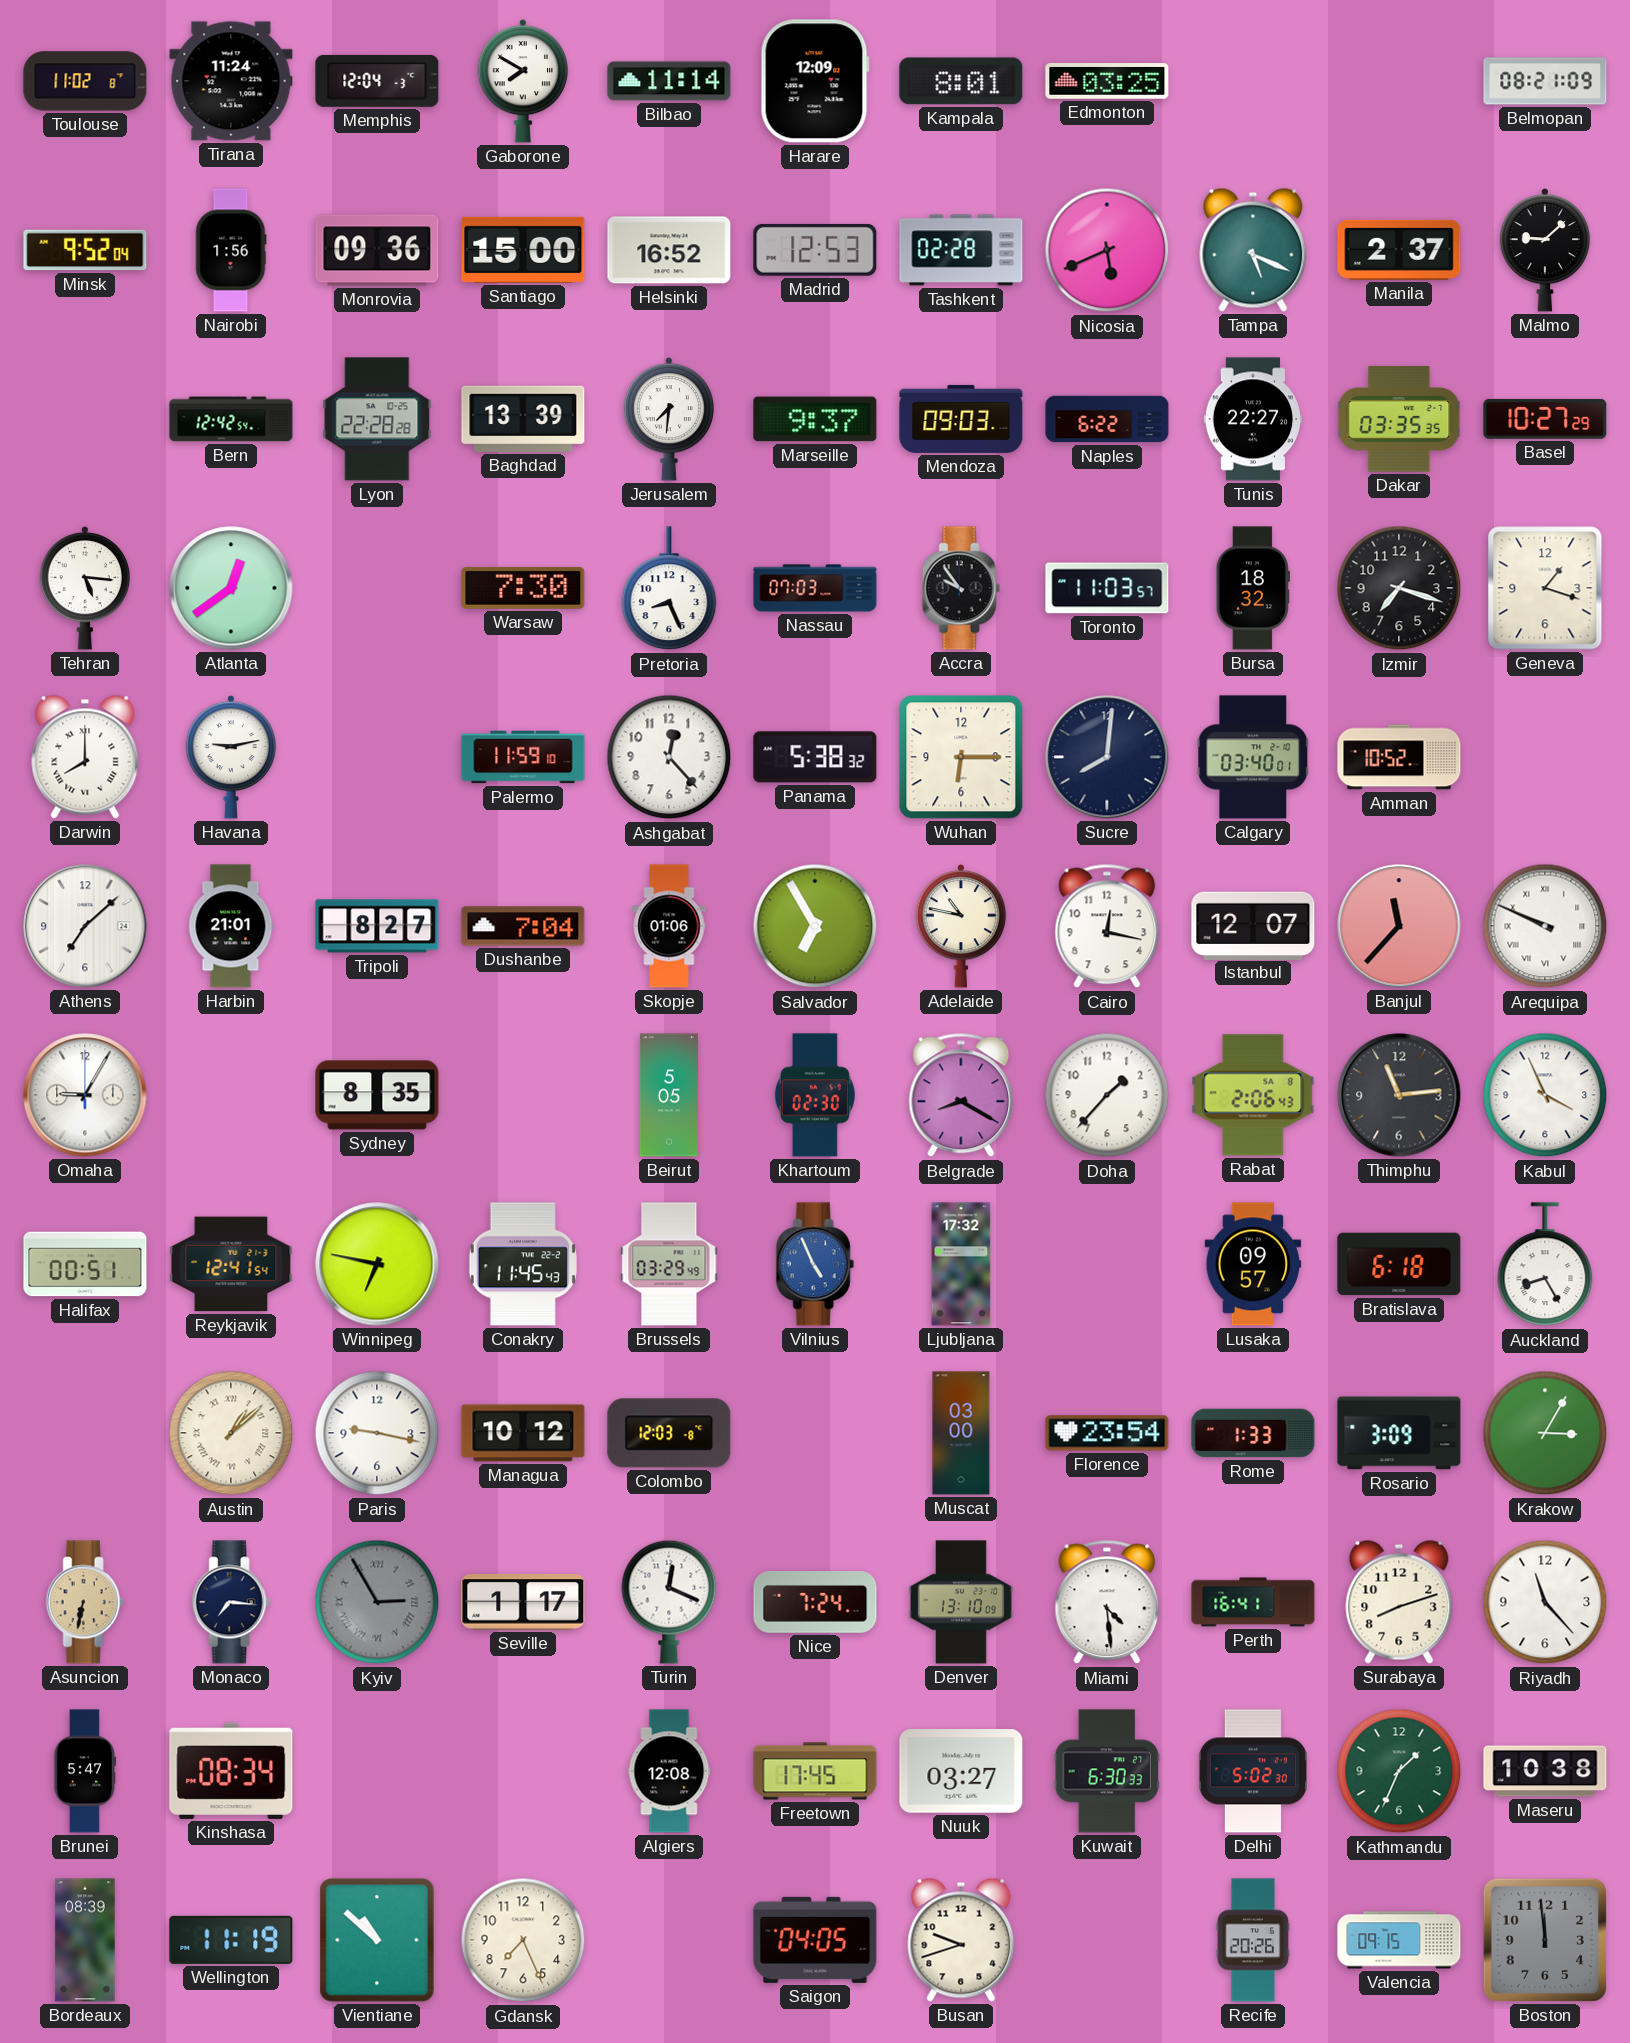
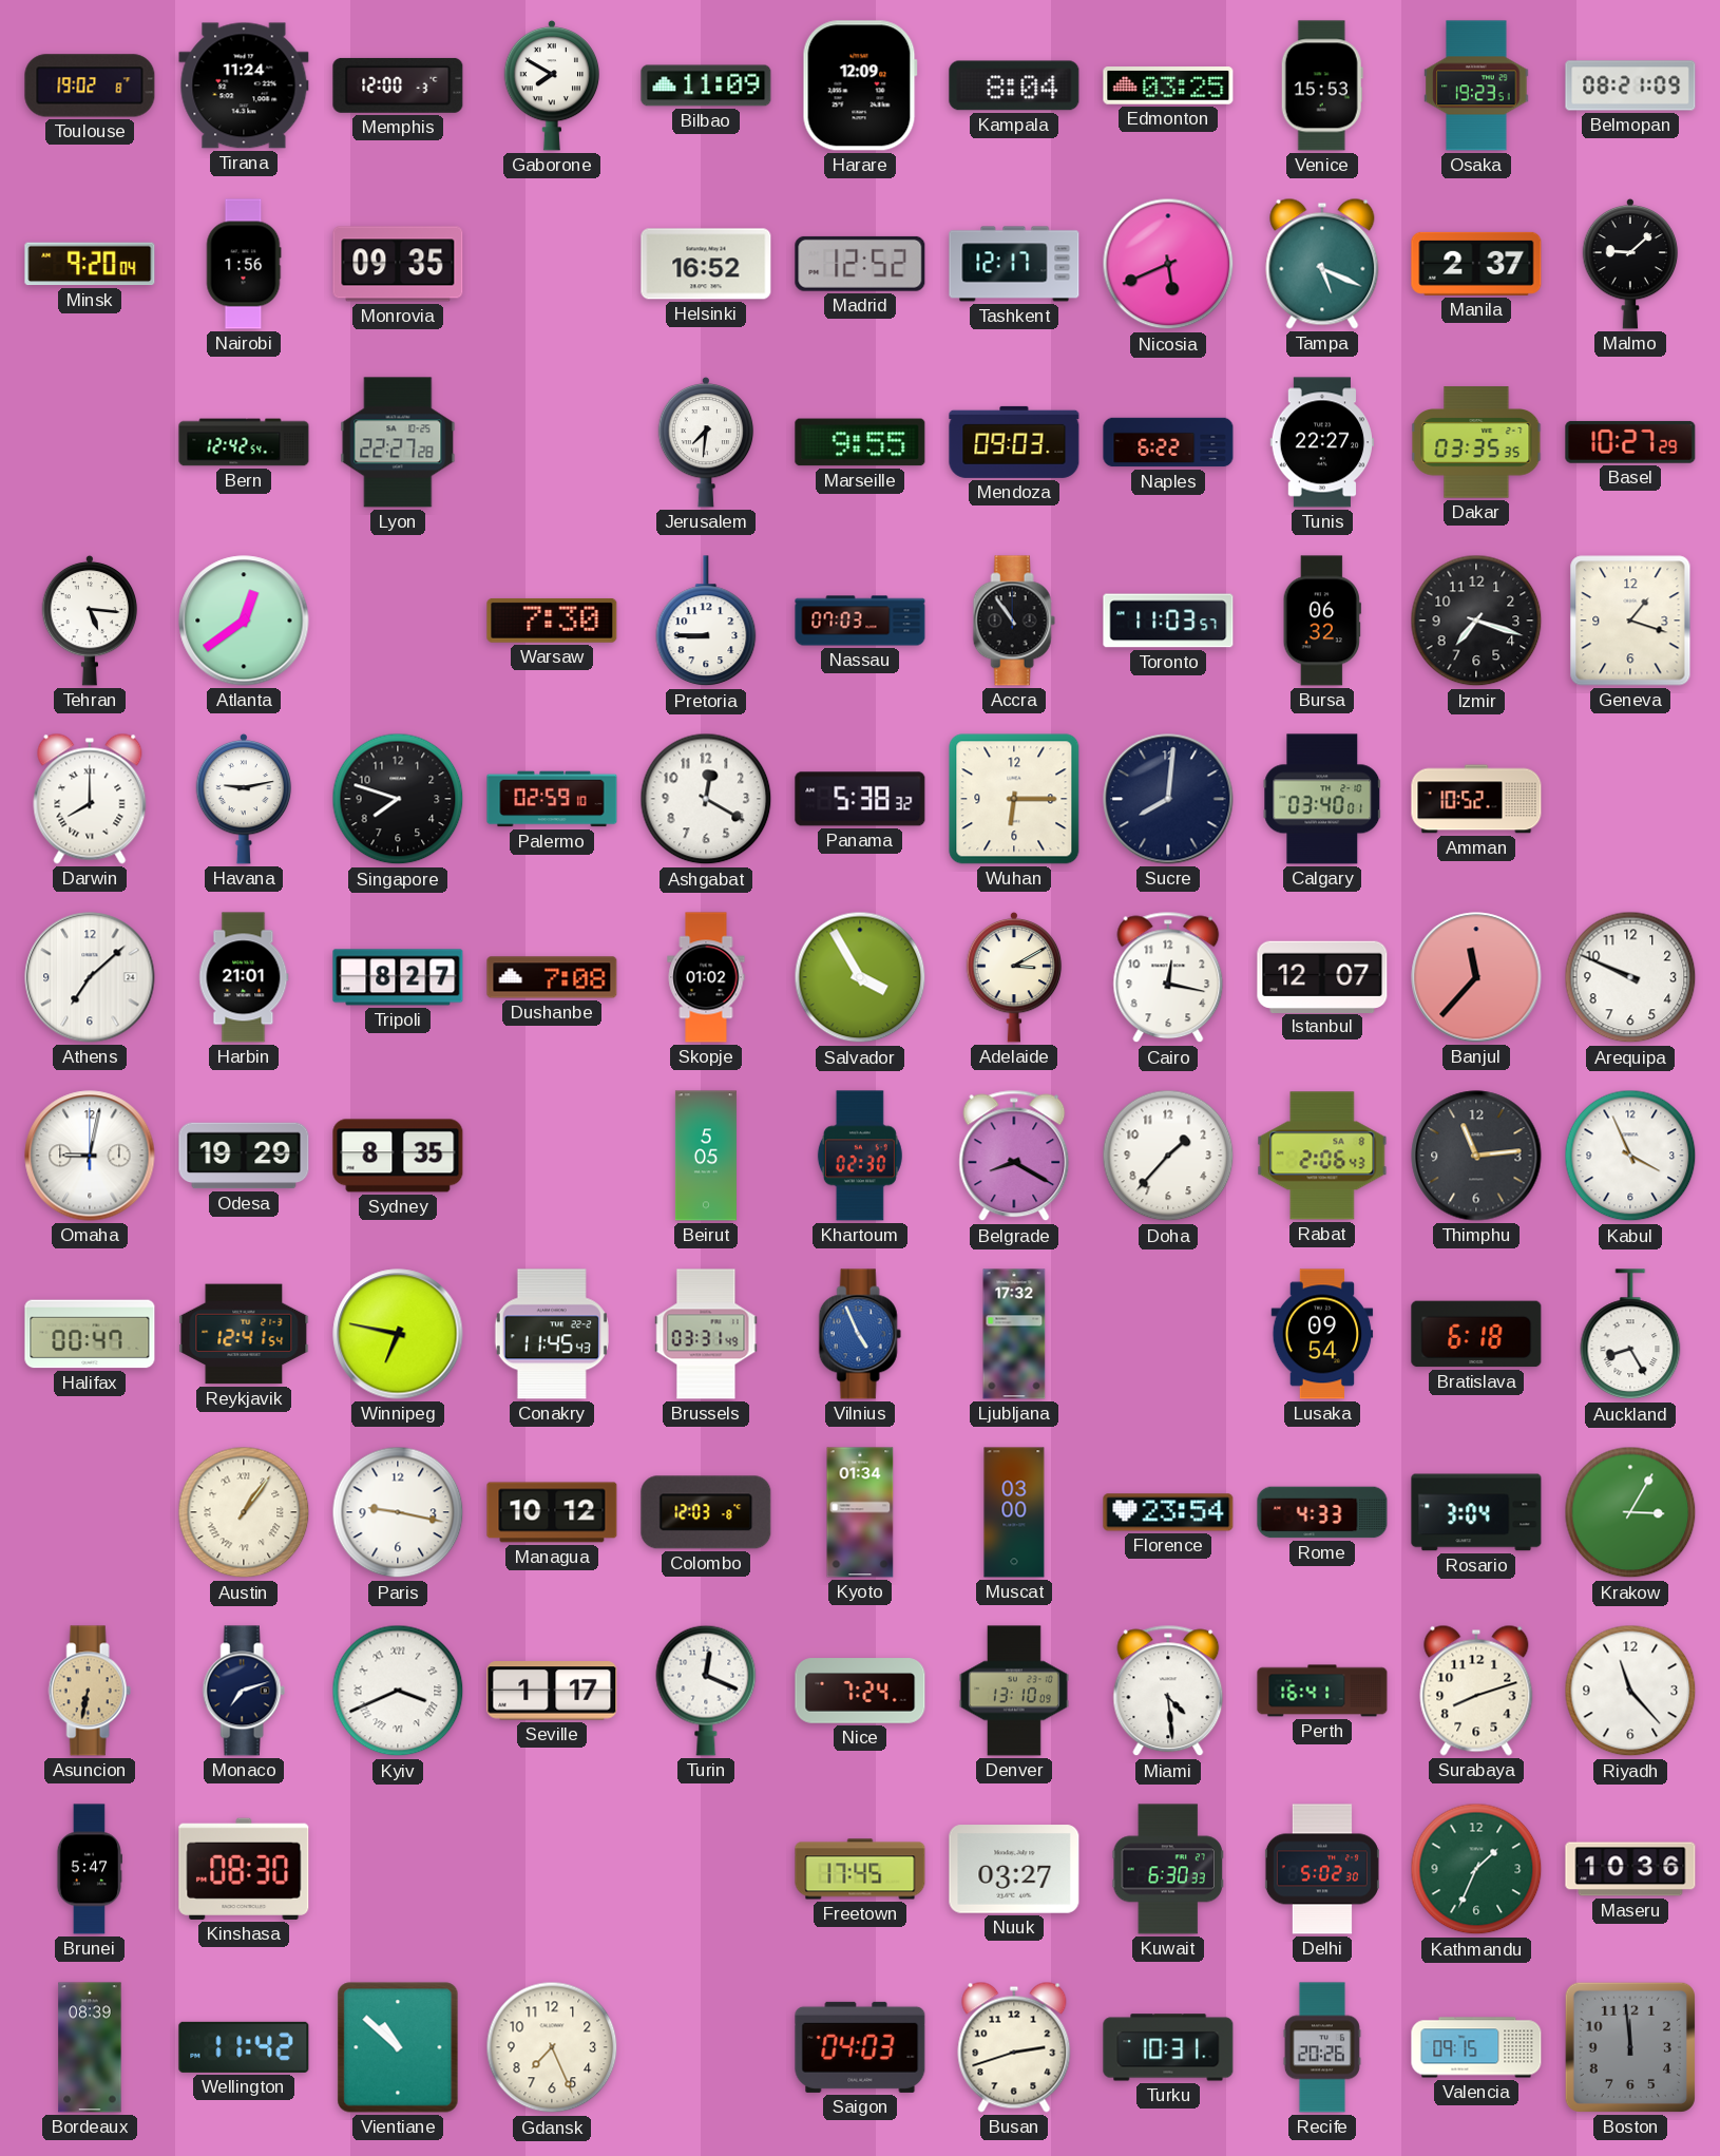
Toulouse: 11:02 -> 19:02
Memphis: 12:04 -> 12:00
Bilbao: 11:14 -> 11:09
Kampala: 8:01 -> 8:04
Venice: none -> 15:53
Osaka: none -> 19:23
Minsk: 9:52 -> 9:20
Monrovia: 09:36 -> 09:35
Santiago: 15:00 -> none
Madrid: 12:53 -> 12:52
Tashkent: 02:28 -> 12:17
Lyon: 22:28 -> 22:27
Baghdad: 13:39 -> none
Marseille: 9:37 -> 9:55
Pretoria: 8:26 -> 8:45
Accra: 9:54 -> 10:54
Bursa: 18:32 -> 06:32
Singapore: none -> 7:48
Palermo: 11:59 -> 02:59
Ashgabat: 12:23 -> 12:20
Dushanbe: 7:04 -> 7:08
Skopje: 01:06 -> 01:02
Salvador: 6:55 -> 3:55
Adelaide: 10:47 -> 3:10
Arequipa numerals: Roman -> Arabic
Omaha: 9:05 -> 9:02
Odesa: none -> 19:29
Halifax: 00:51 -> 00:47
Brussels: 03:29 -> 03:31
Lusaka: 09:57 -> 09:54
Austin: 1:08 -> 1:06
Kyoto: none -> 01:34
Rome: 1:33 -> 4:33
Rosario: 3:09 -> 3:04
Monaco: 7:16 -> 7:12
Kyiv: 2:55 -> 3:41
Kyiv dial: grey -> white
Kinshasa: 08:34 -> 08:30
Algiers: 12:08 -> none
Maseru: 10:38 -> 10:36
Wellington: 11:19 -> 11:42
Saigon: 04:05 -> 04:03
Busan: 9:42 -> 2:42
Turku: none -> 10:31
